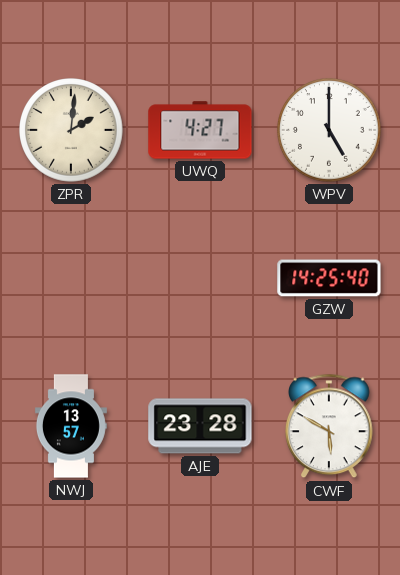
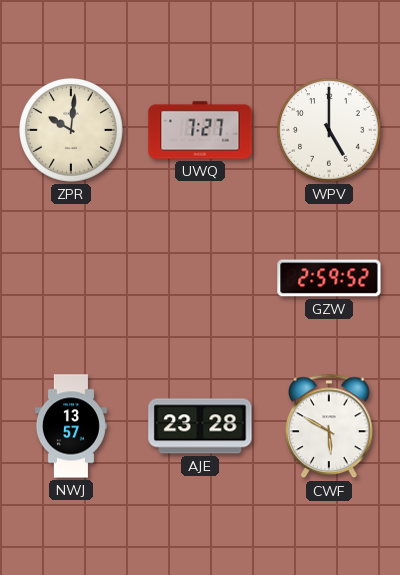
ZPR: 2:01 -> 10:01
UWQ: 4:27 -> 7:27
GZW: 14:25 -> 2:59
